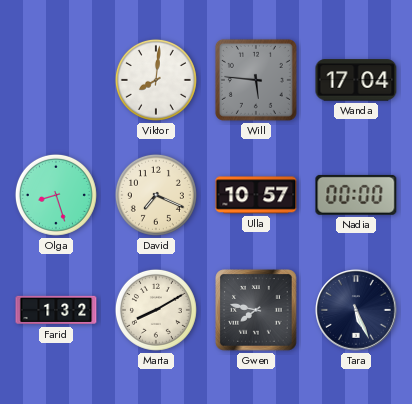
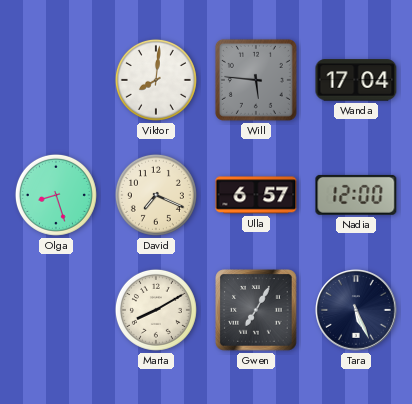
Ulla: 10:57 -> 6:57
Nadia: 00:00 -> 12:00
Farid: 1:32 -> none
Gwen: 7:47 -> 7:05
